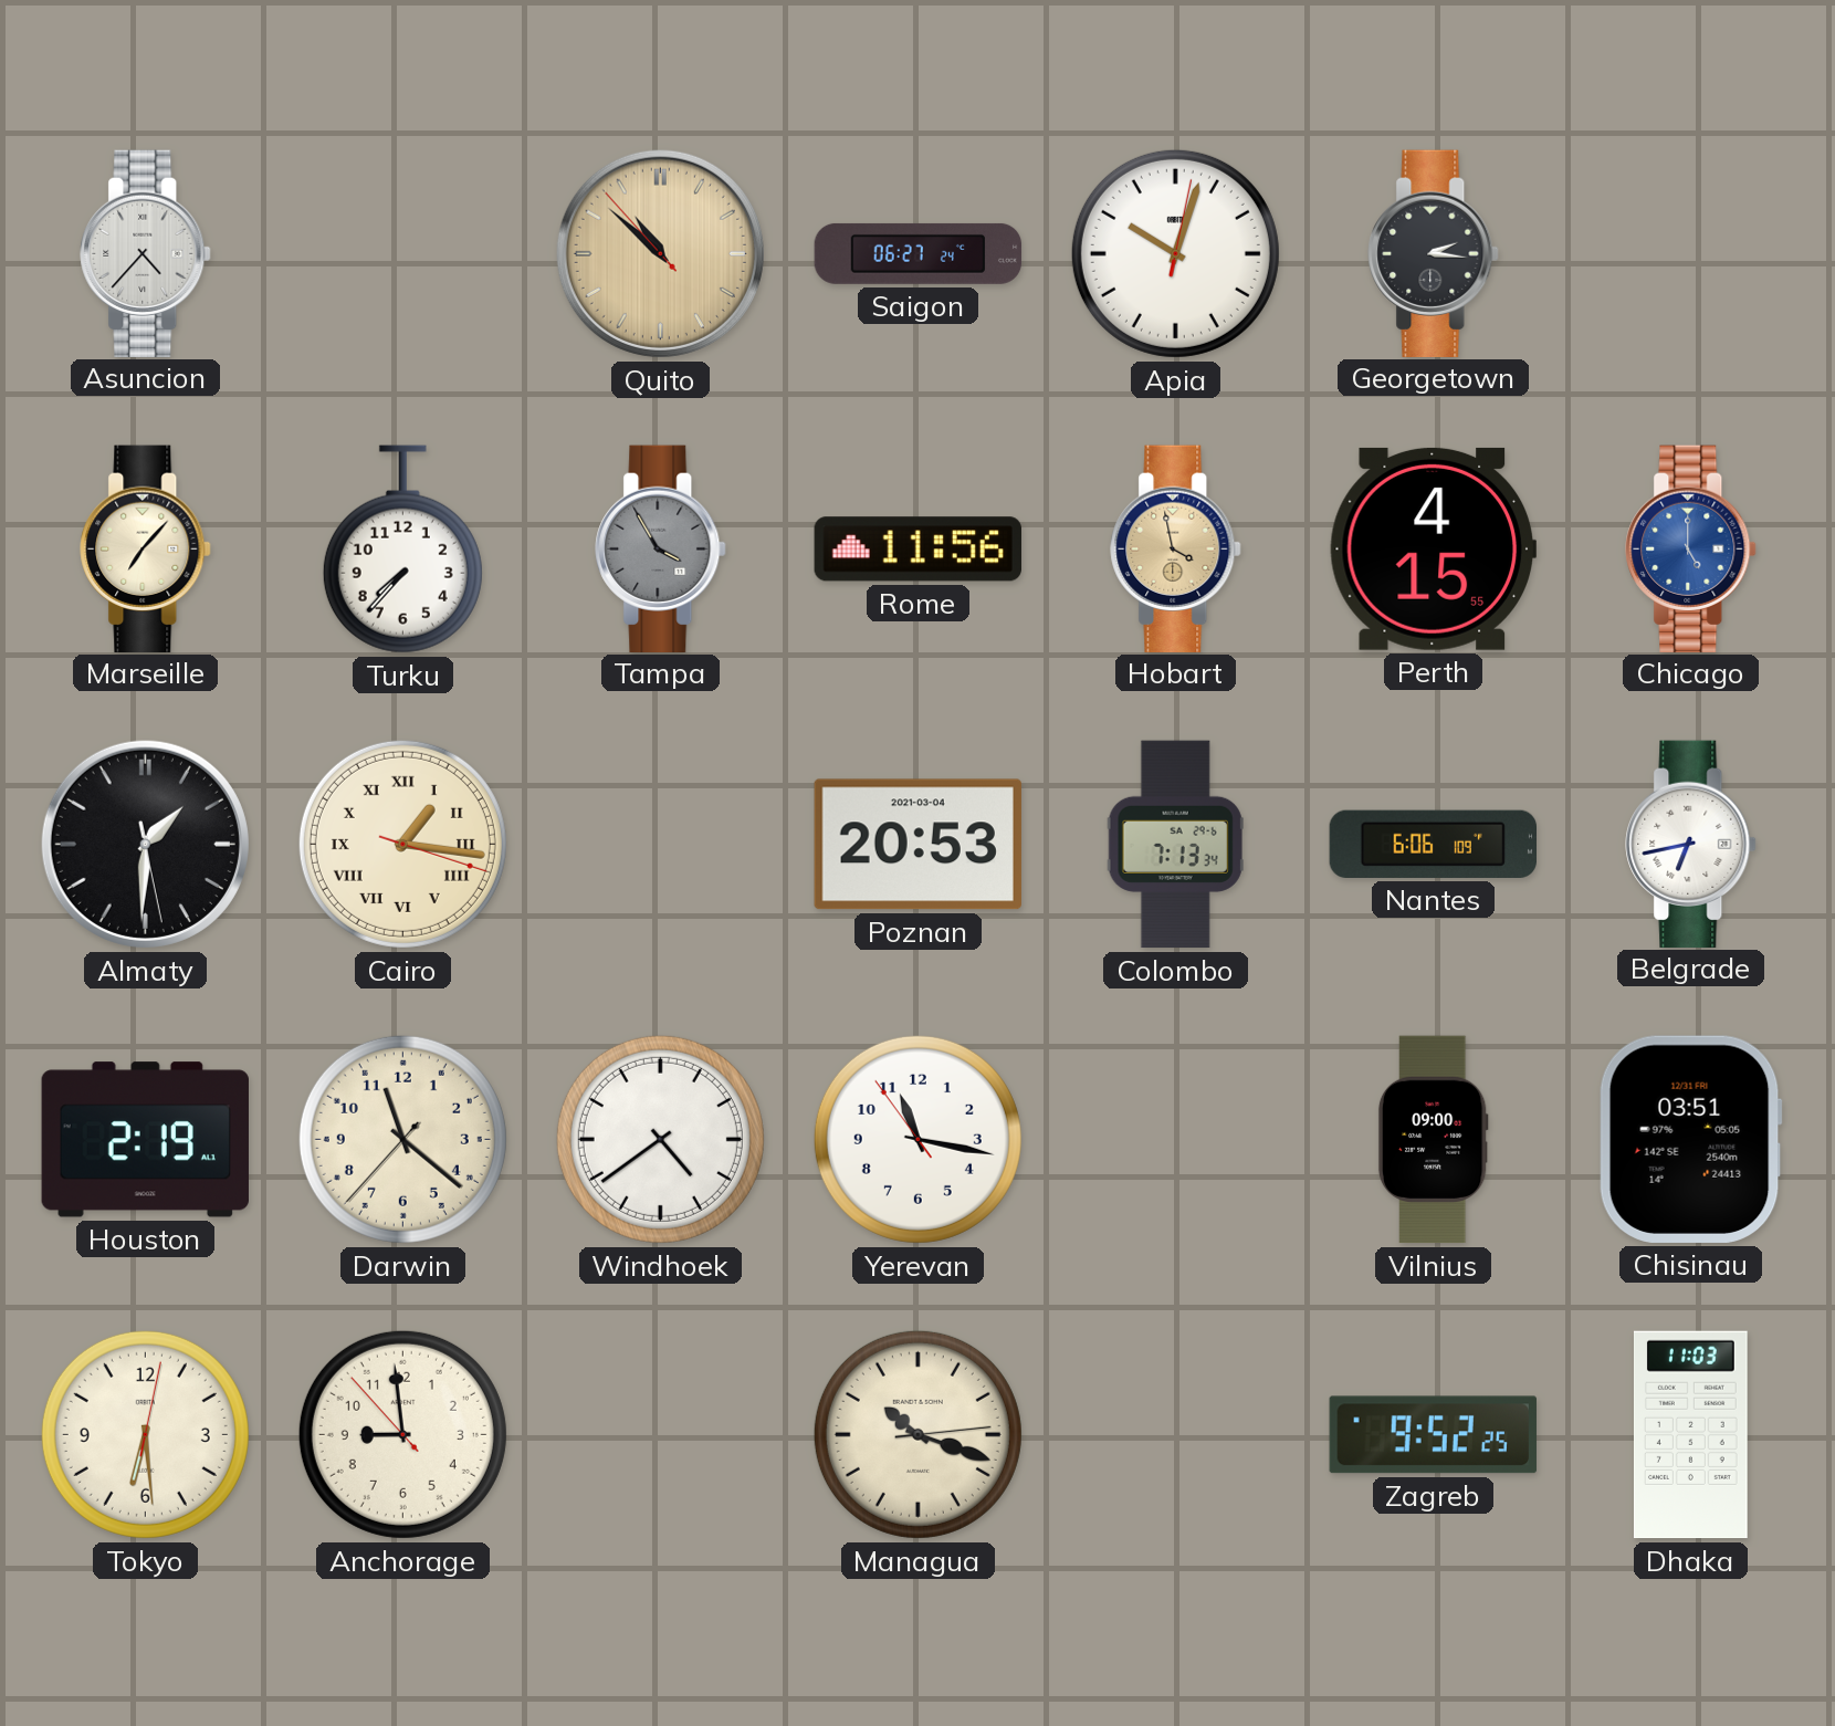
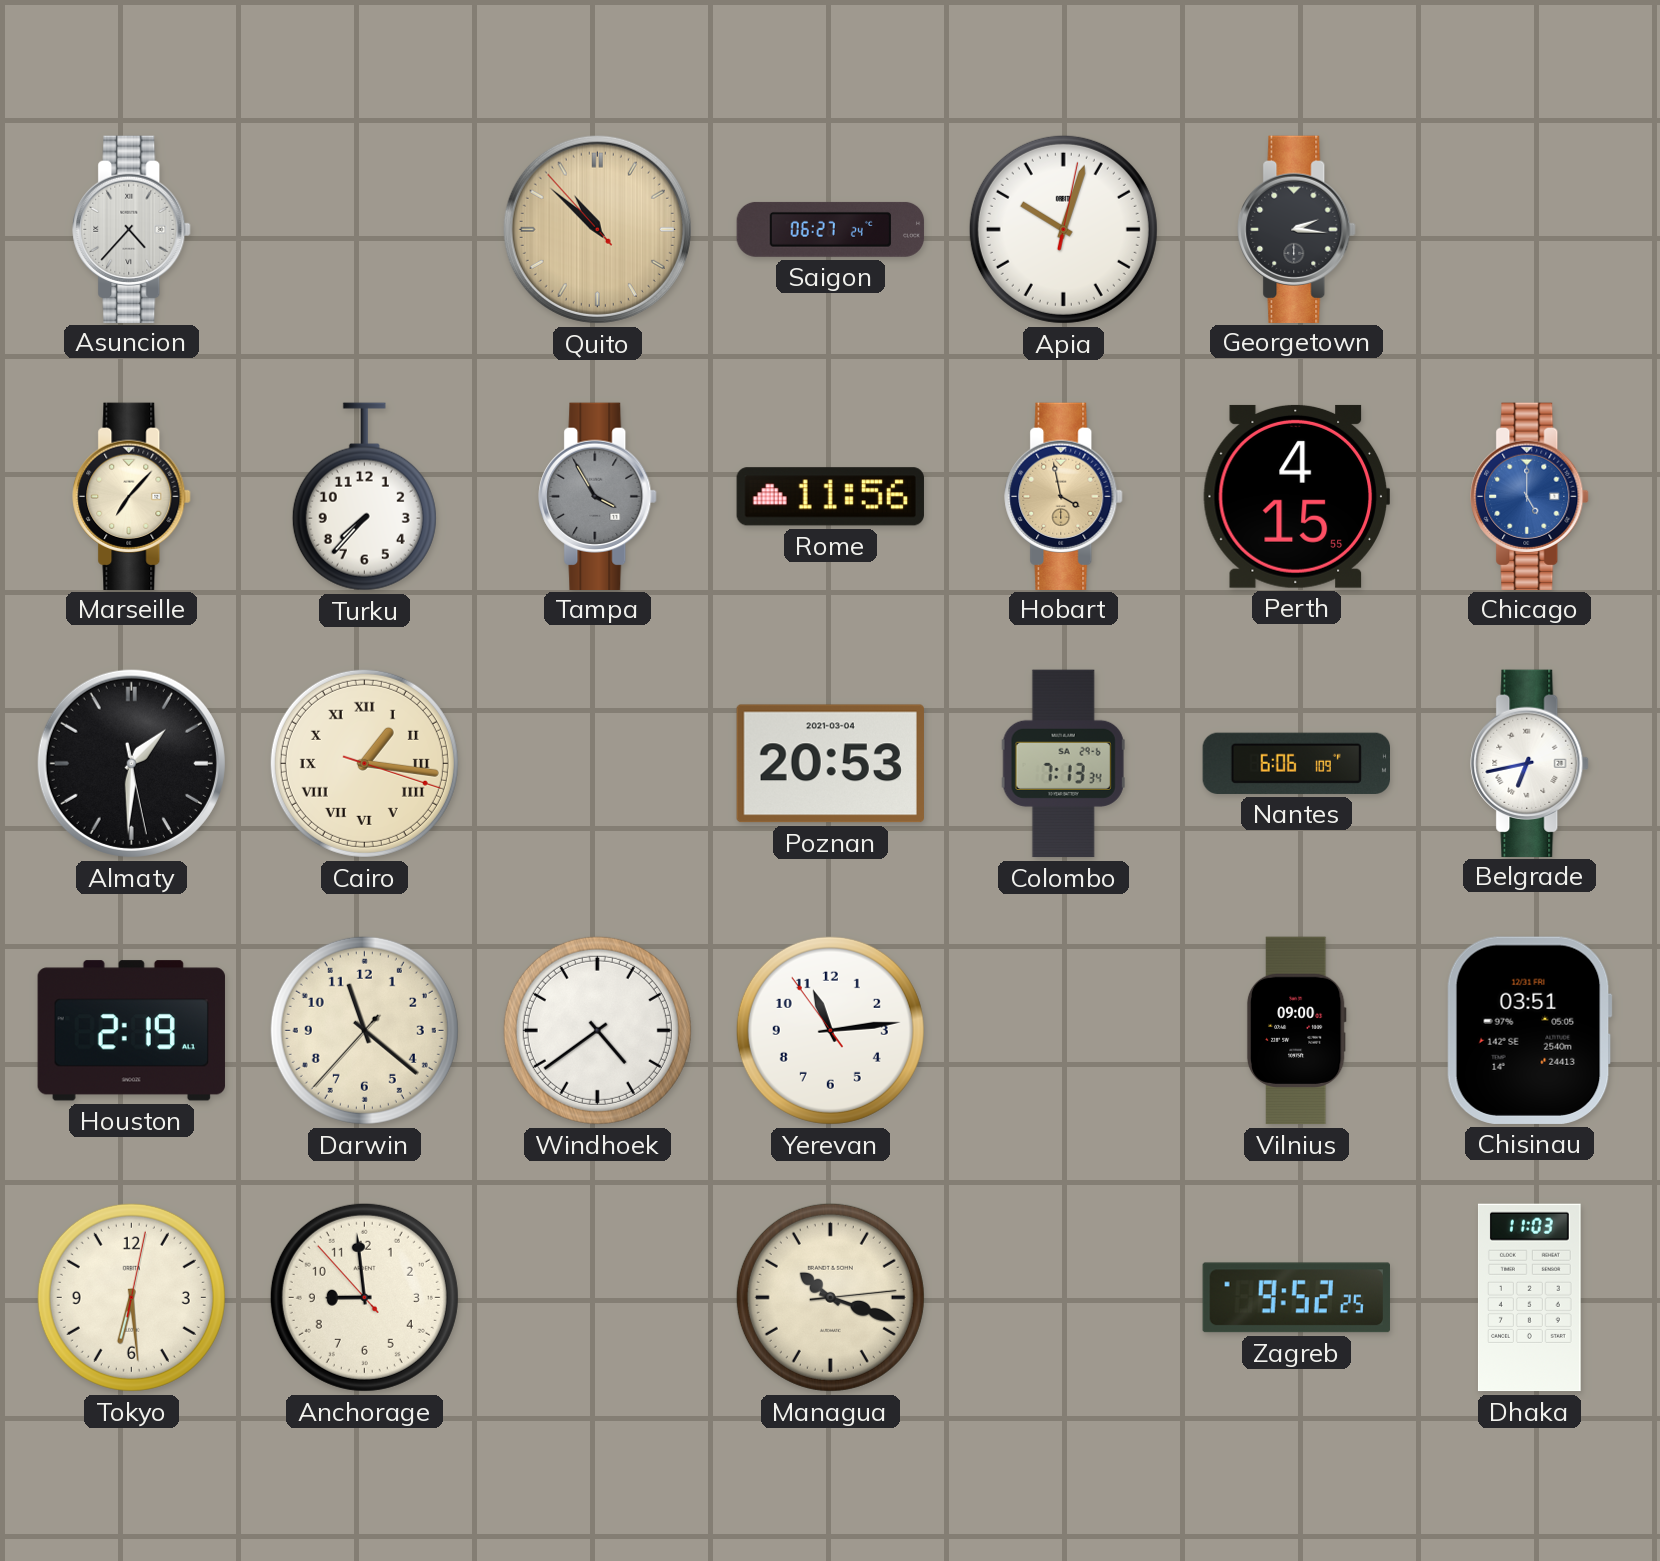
Yerevan: 11:16 -> 11:13
